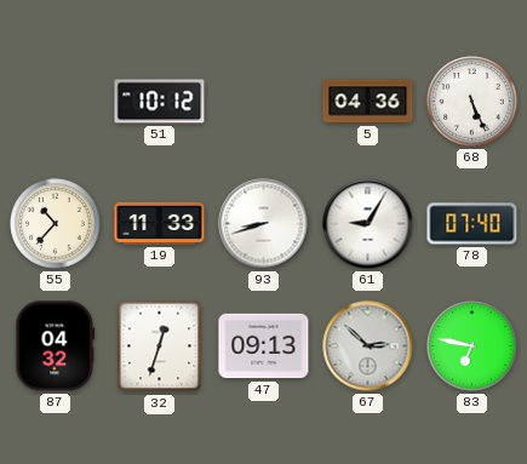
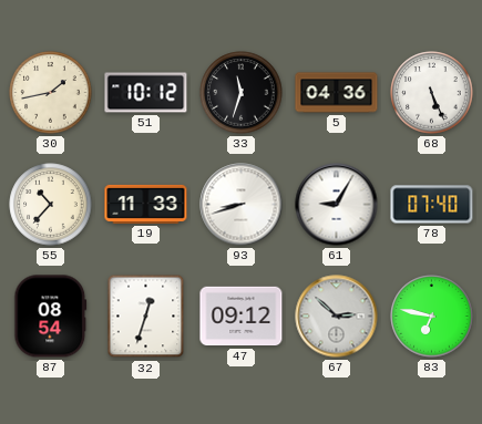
30: none -> 1:43
33: none -> 11:33
87: 04:32 -> 08:54
47: 09:13 -> 09:12
